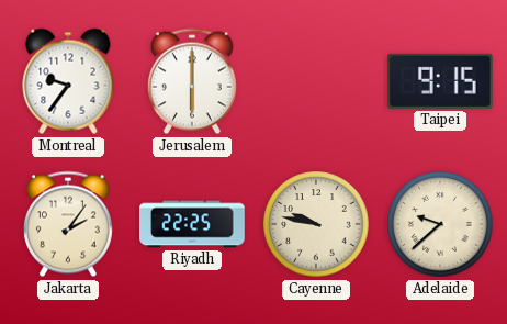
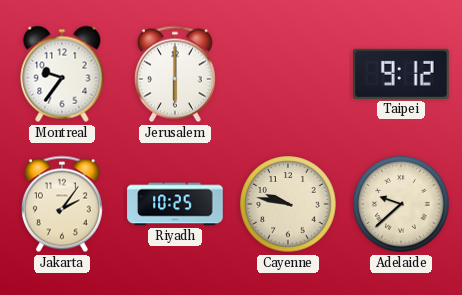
Taipei: 9:15 -> 9:12
Riyadh: 22:25 -> 10:25
